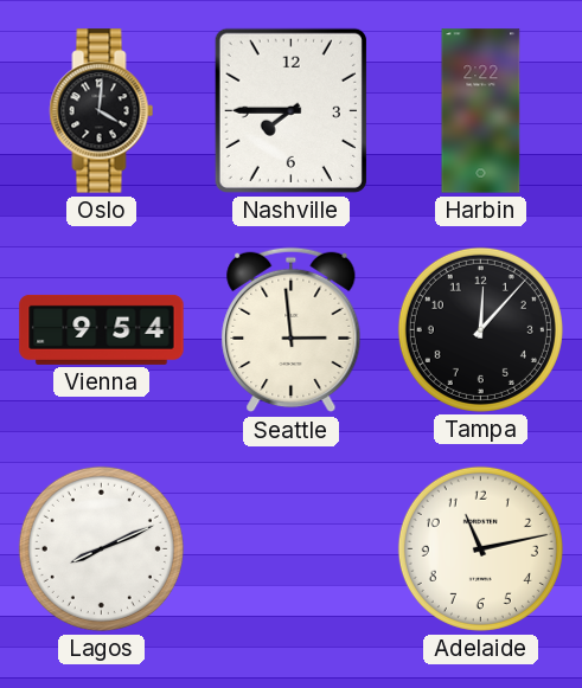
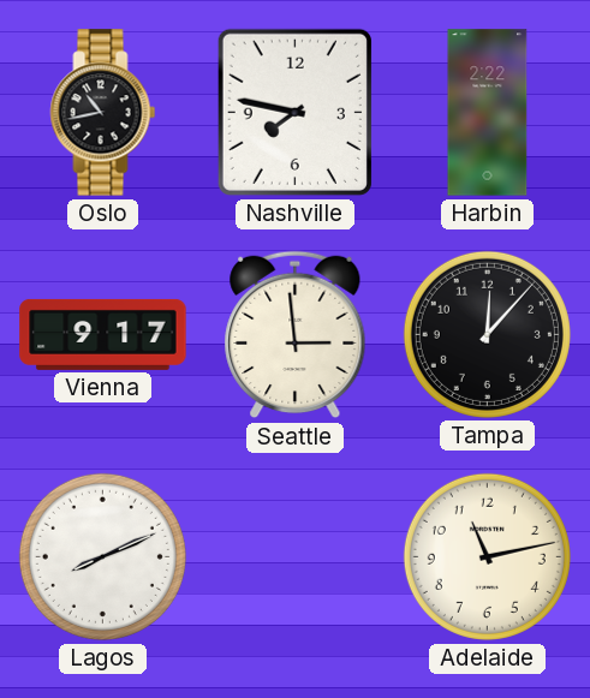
Oslo: 4:01 -> 10:43
Nashville: 7:45 -> 7:47
Vienna: 9:54 -> 9:17
